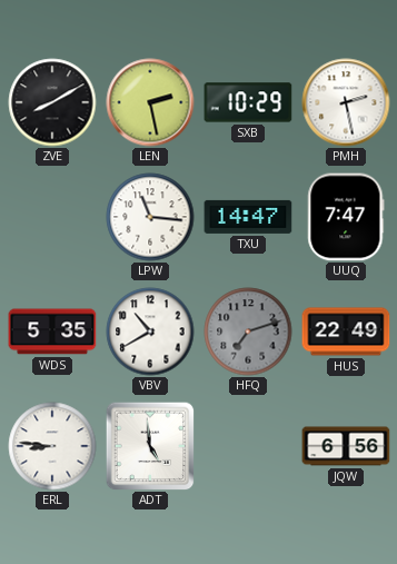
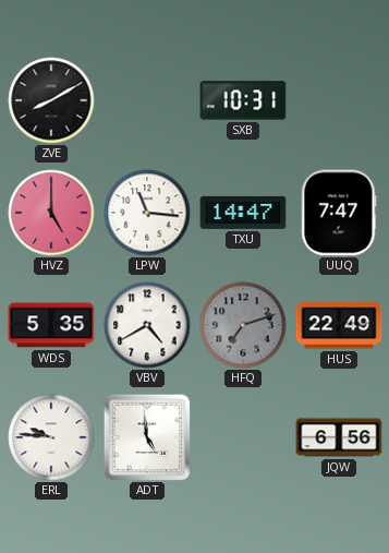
LEN: 2:28 -> none
SXB: 10:29 -> 10:31
PMH: 2:28 -> none
HVZ: none -> 5:00
VBV: 10:40 -> 4:40
ERL: 8:46 -> 9:46
